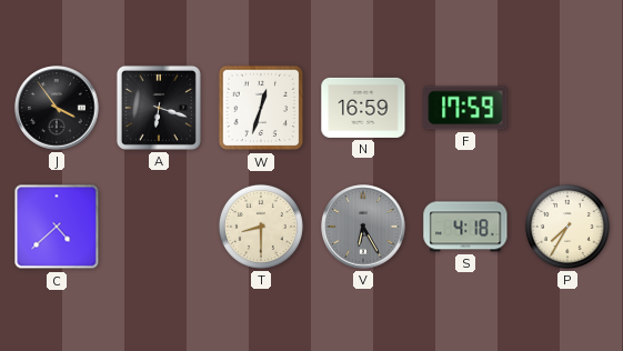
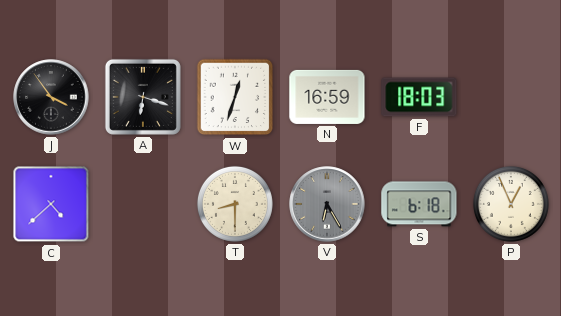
F: 17:59 -> 18:03
S: 4:18 -> 6:18
P: 7:35 -> 12:56
